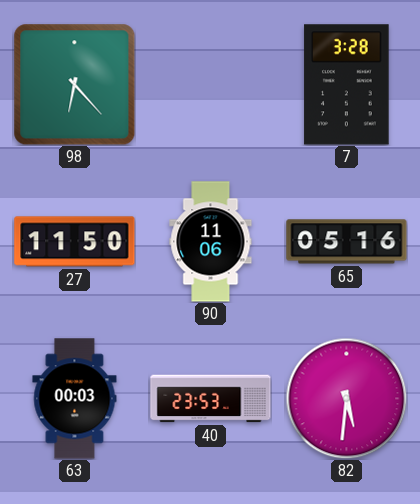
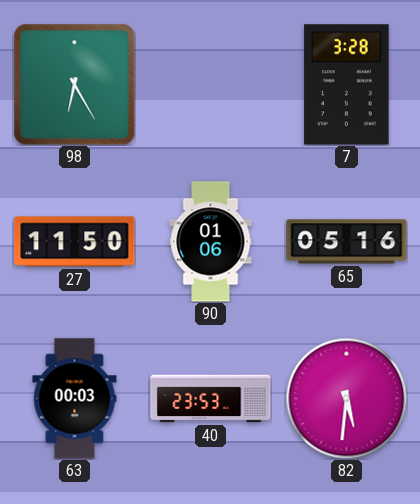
98: 6:23 -> 6:25
90: 11:06 -> 01:06
